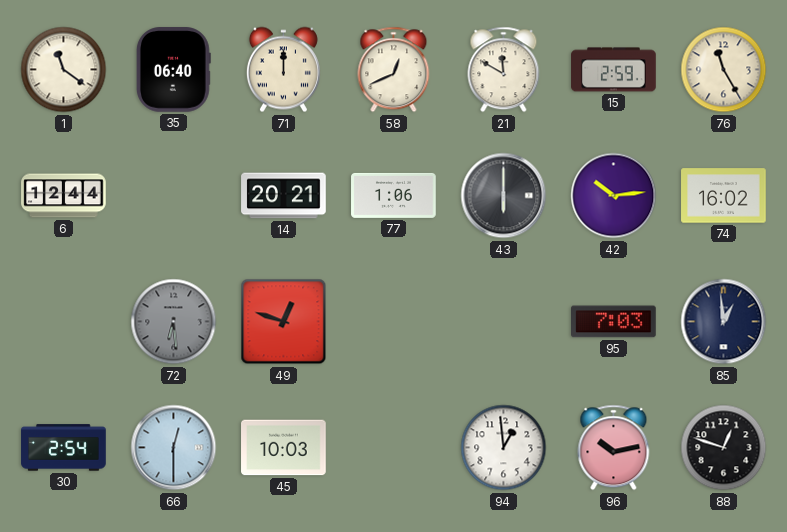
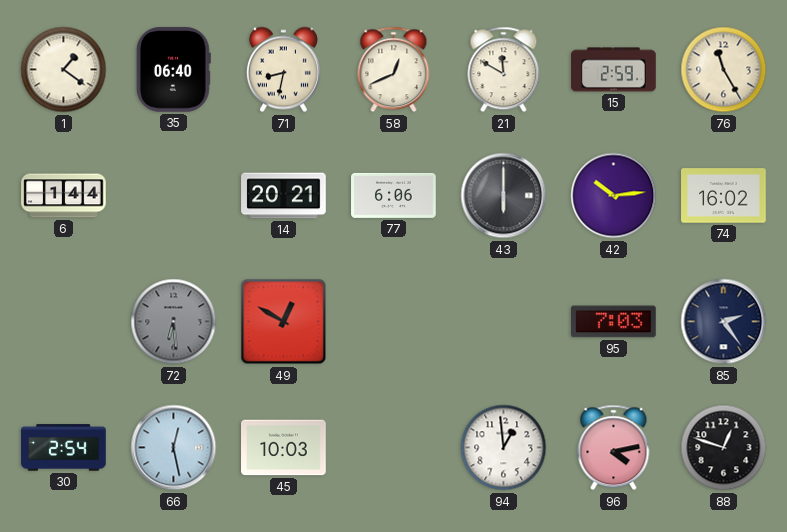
1: 11:21 -> 1:21
71: 12:00 -> 8:32
6: 12:44 -> 1:44
77: 1:06 -> 6:06
49: 12:48 -> 12:50
85: 12:59 -> 2:24
66: 12:30 -> 12:28
96: 10:13 -> 4:13
